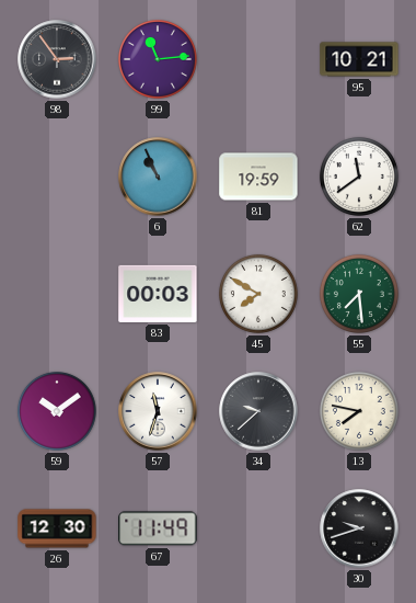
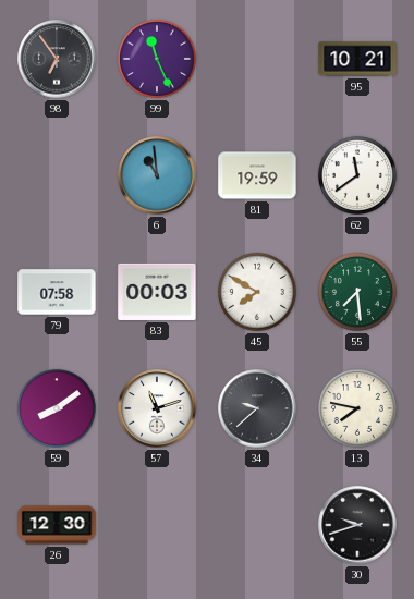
98: 2:54 -> 6:54
99: 11:14 -> 11:26
6: 10:56 -> 10:59
79: none -> 07:58
59: 10:09 -> 8:09
57: 11:33 -> 11:12
67: 11:49 -> none
